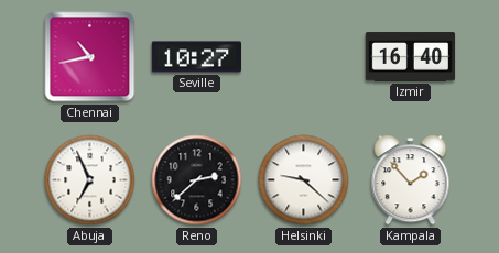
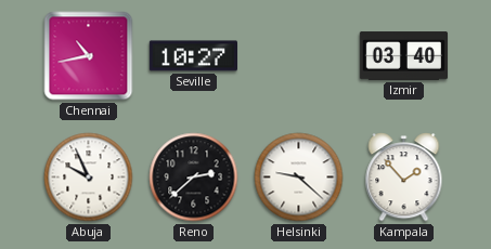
Izmir: 16:40 -> 03:40
Abuja: 6:56 -> 9:56
